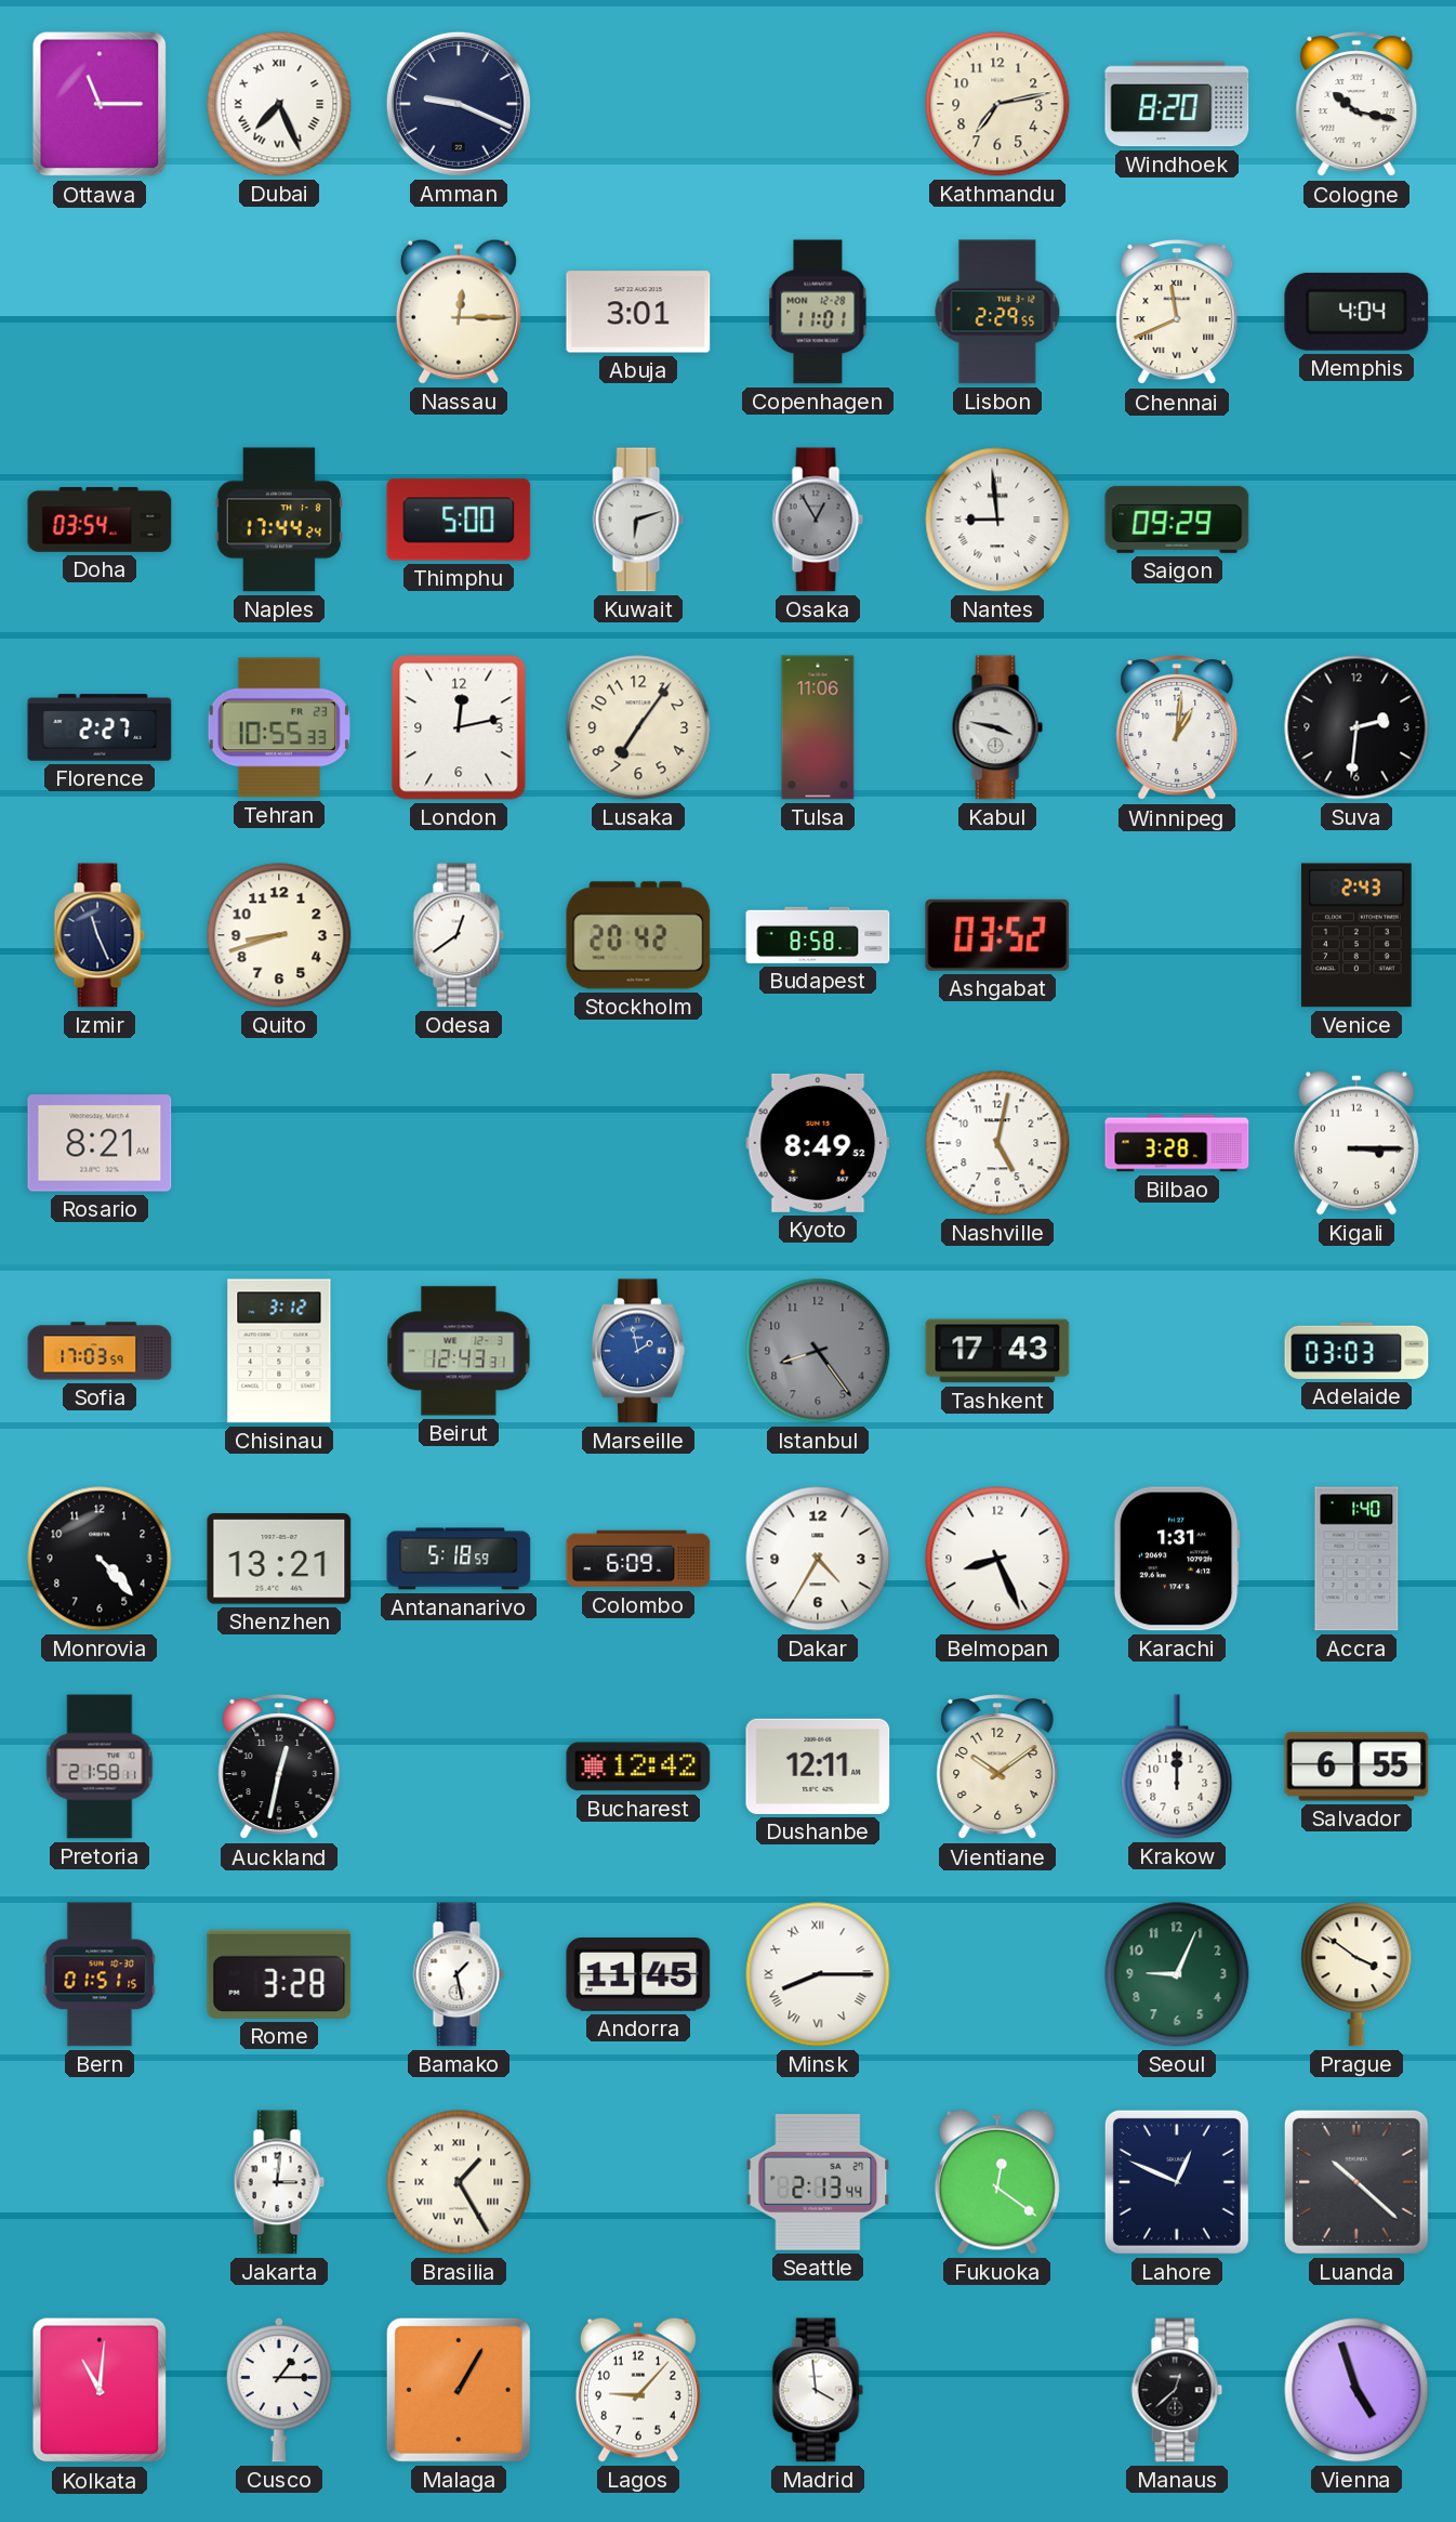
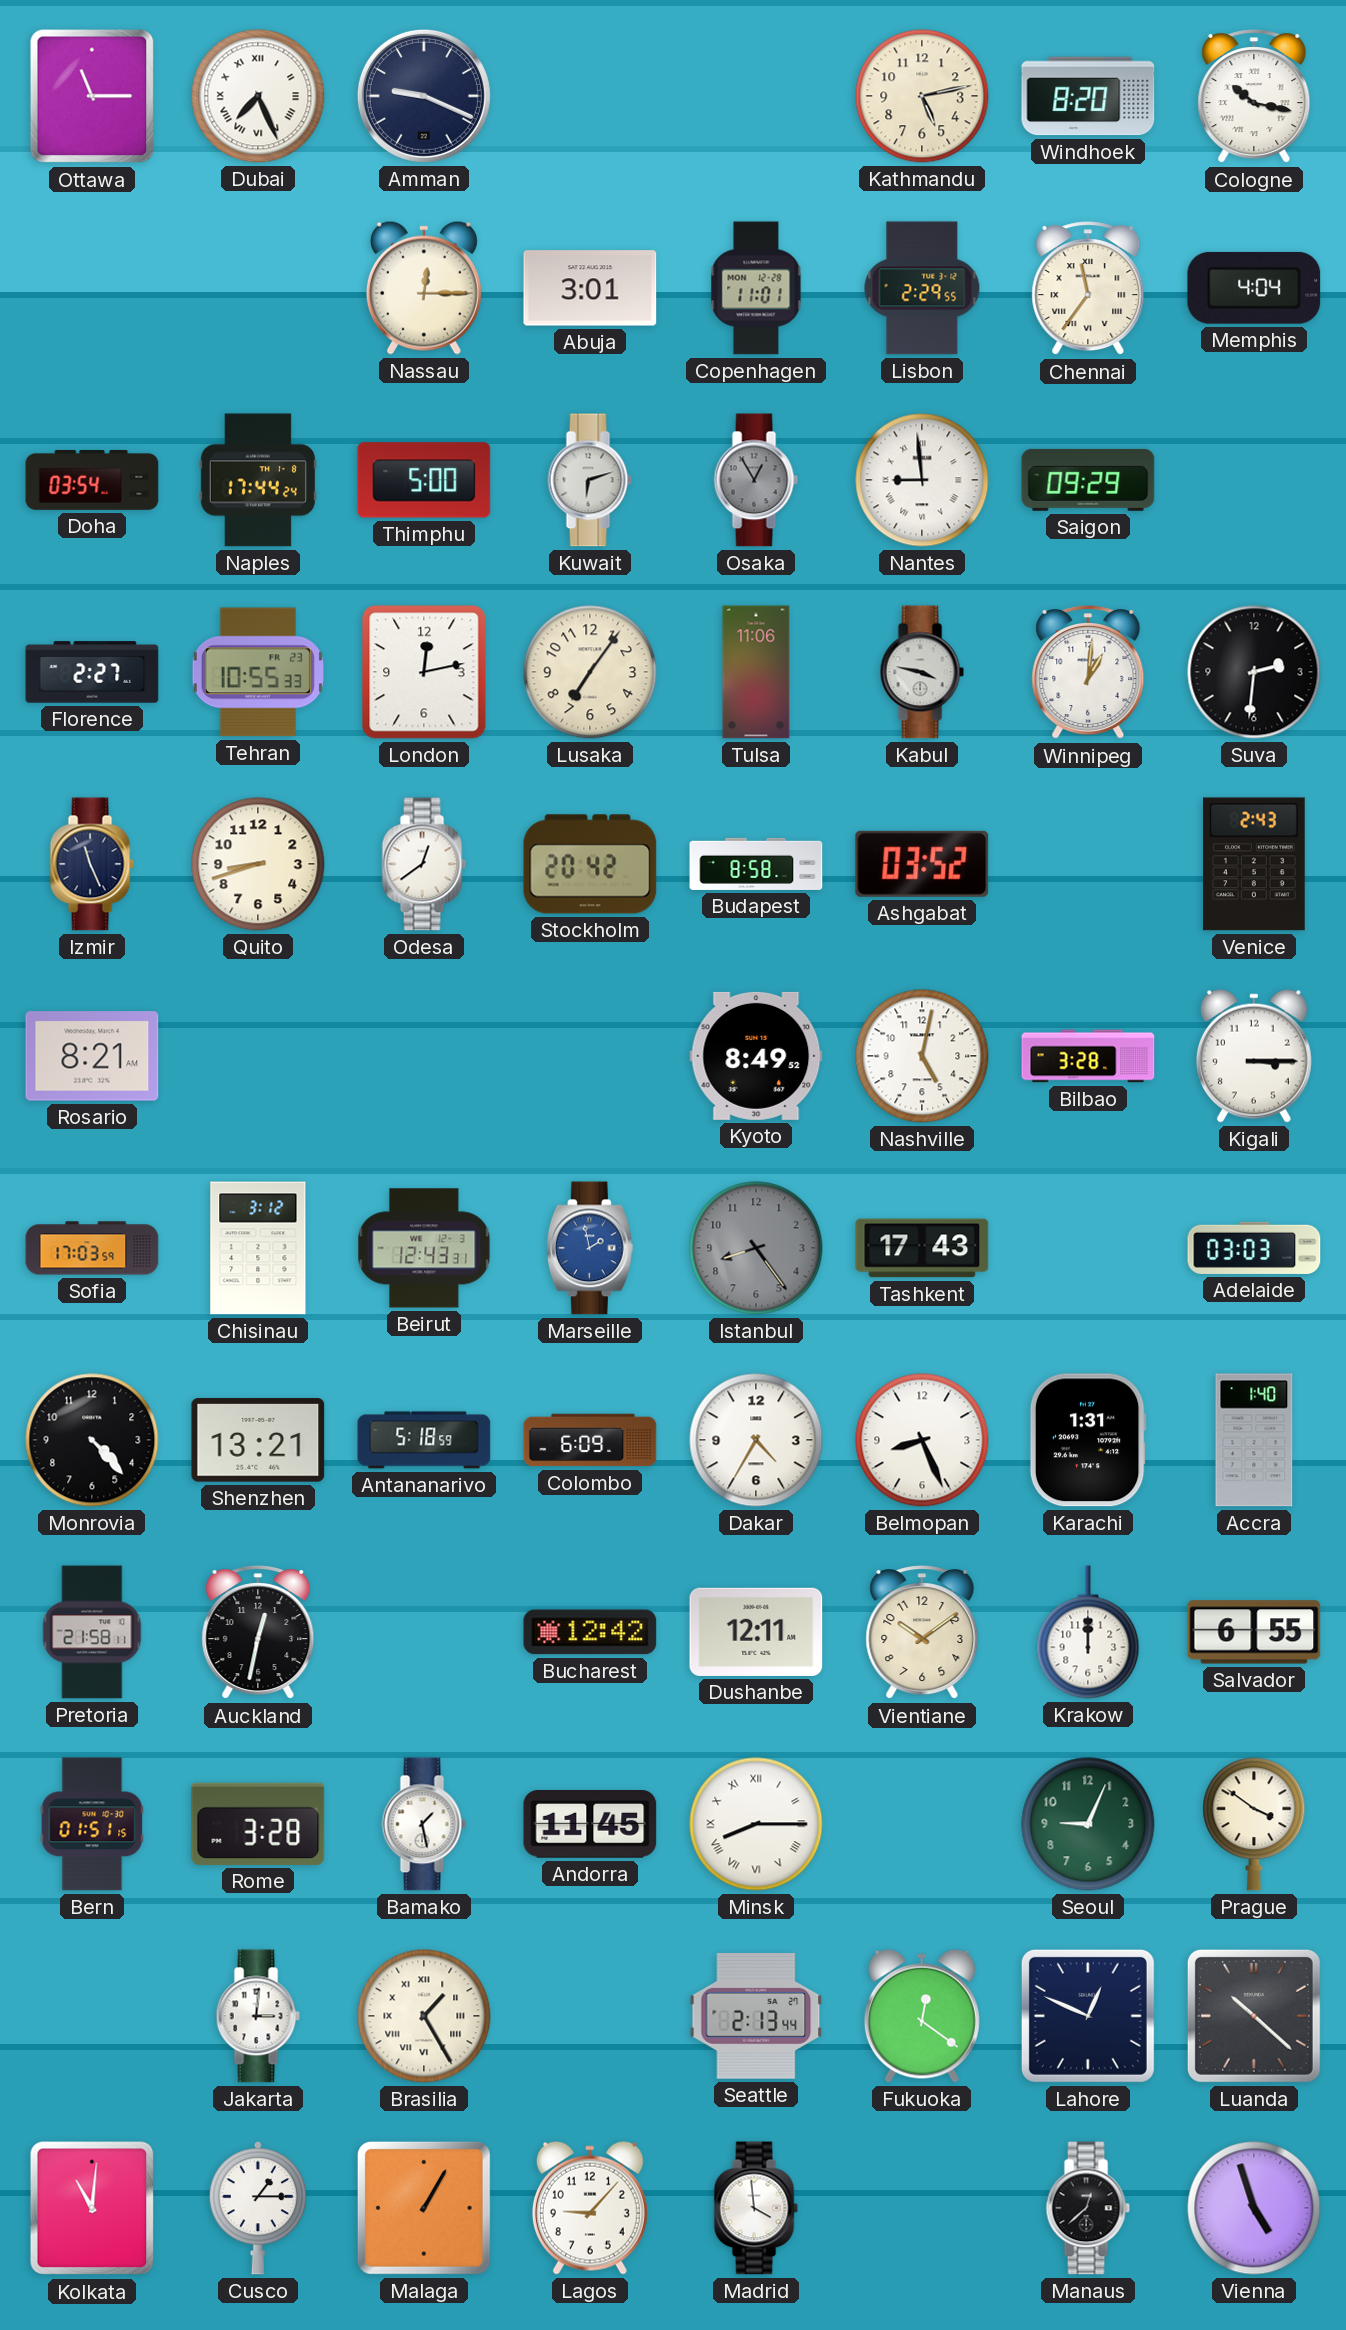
Kathmandu: 7:13 -> 5:13
Chennai: 11:41 -> 11:36
